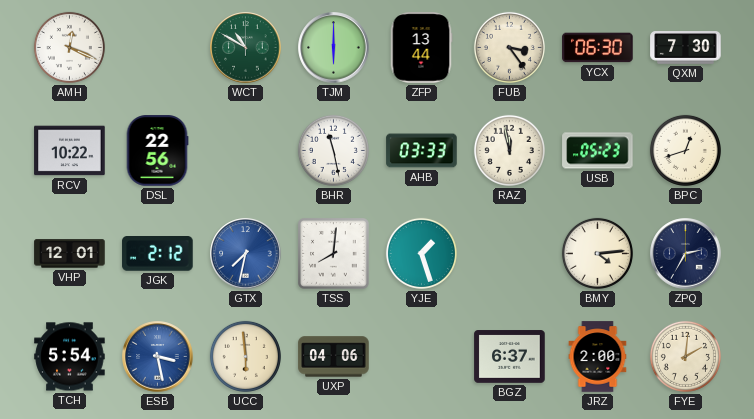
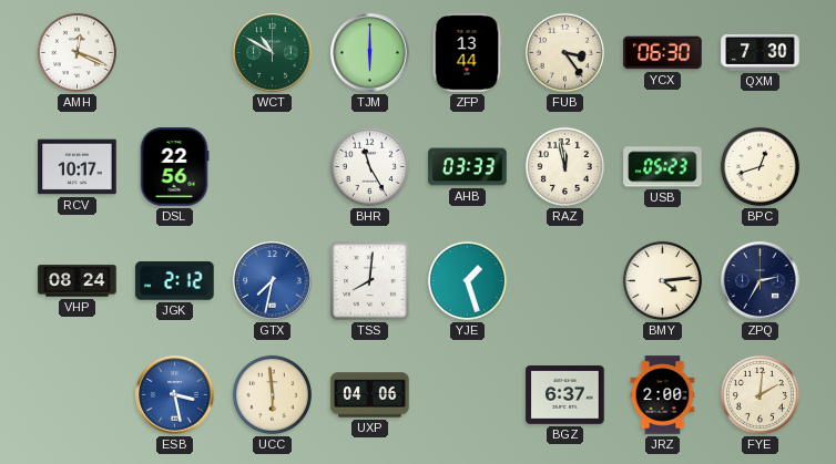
RCV: 10:22 -> 10:17
BHR: 11:28 -> 11:25
VHP: 12:01 -> 08:24
TCH: 5:54 -> none
